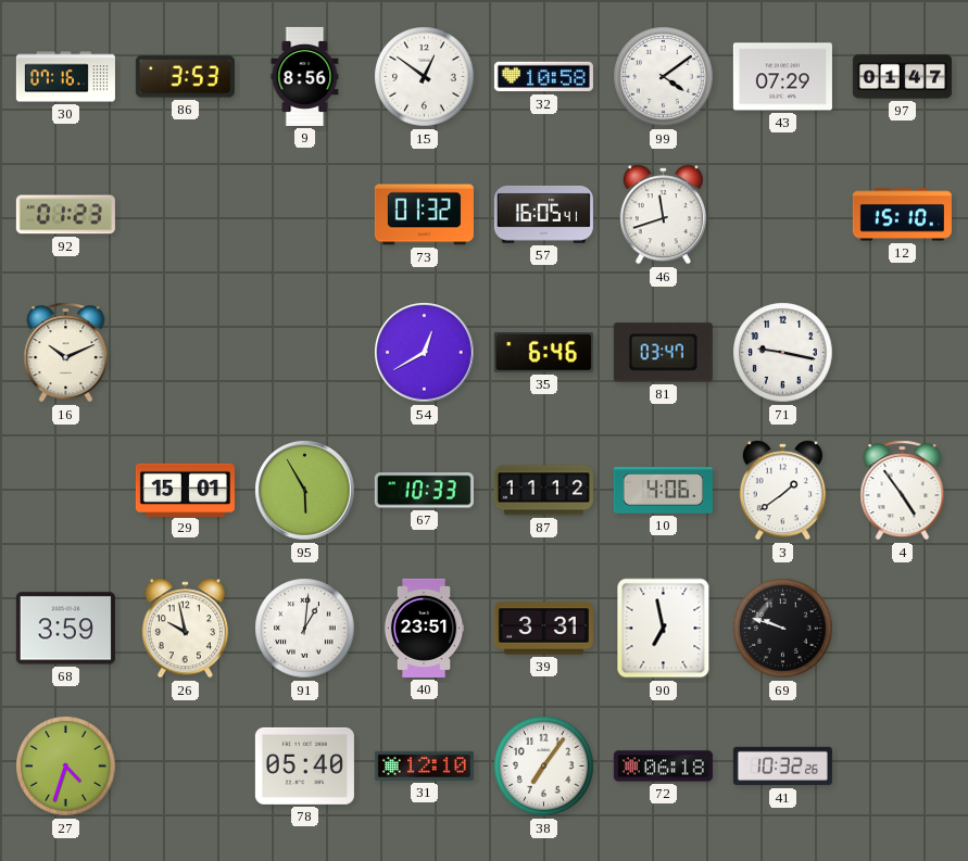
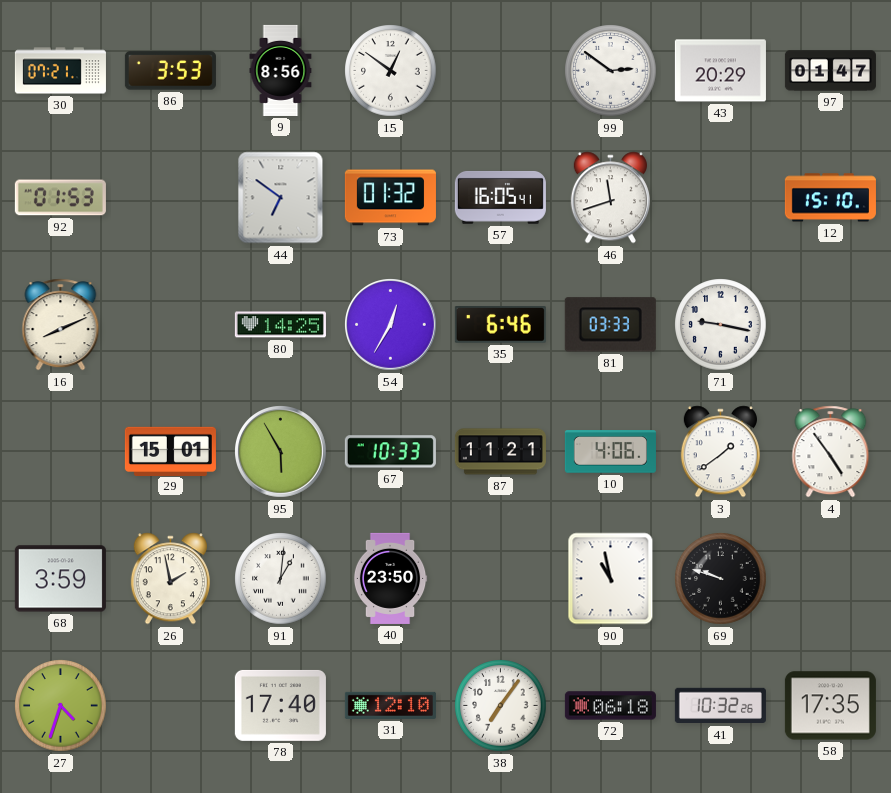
30: 07:16 -> 07:21
32: 10:58 -> none
99: 4:09 -> 2:51
43: 07:29 -> 20:29
92: 01:23 -> 01:53
44: none -> 6:51
16: 10:11 -> 8:11
80: none -> 14:25
54: 12:40 -> 12:35
81: 03:47 -> 03:33
87: 11:12 -> 11:21
26: 9:58 -> 1:58
40: 23:51 -> 23:50
39: 3:31 -> none
90: 6:58 -> 10:58
78: 05:40 -> 17:40
58: none -> 17:35
